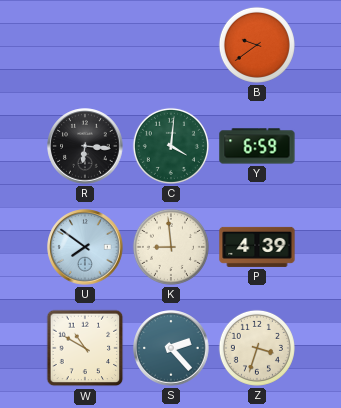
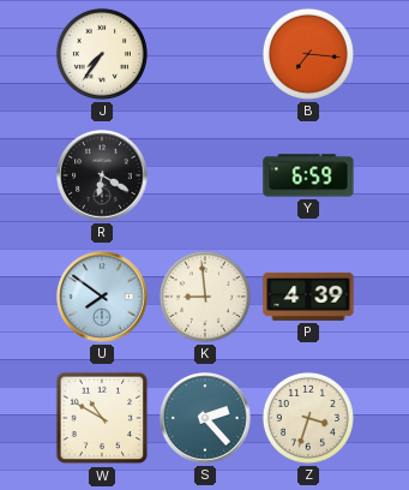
J: none -> 7:36
B: 9:39 -> 7:16
R: 6:16 -> 6:20
C: 4:01 -> none
